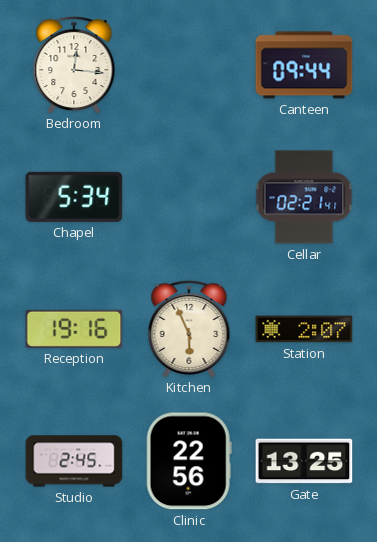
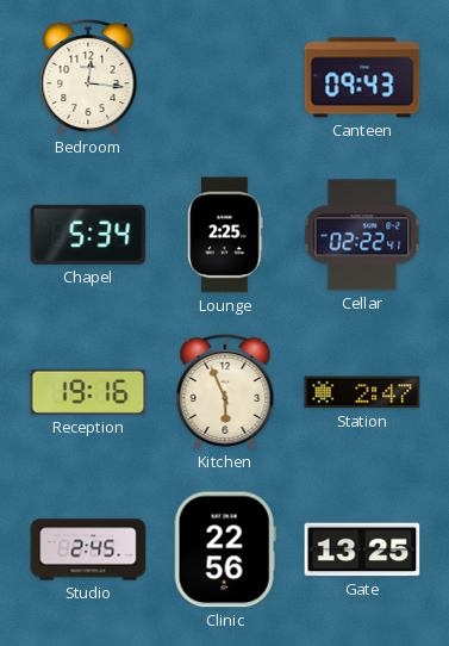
Canteen: 09:44 -> 09:43
Lounge: none -> 2:25
Cellar: 02:21 -> 02:22
Station: 2:07 -> 2:47
